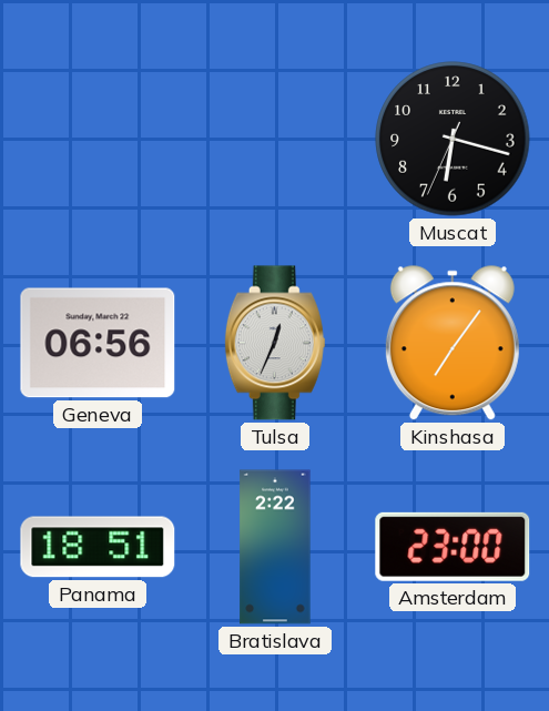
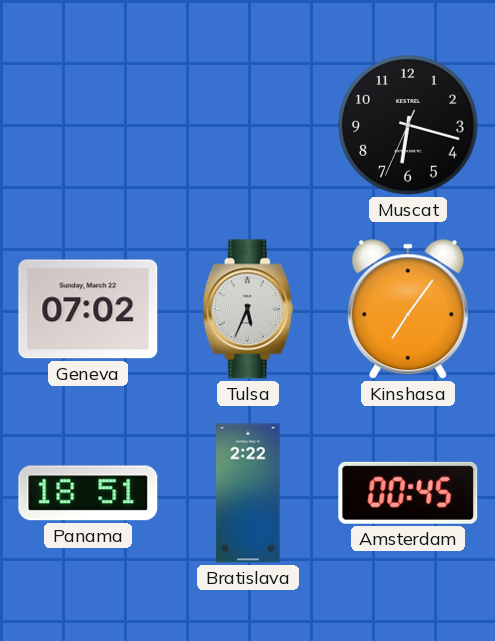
Geneva: 06:56 -> 07:02
Tulsa: 12:34 -> 5:34
Amsterdam: 23:00 -> 00:45
